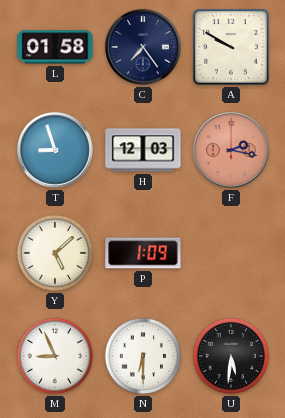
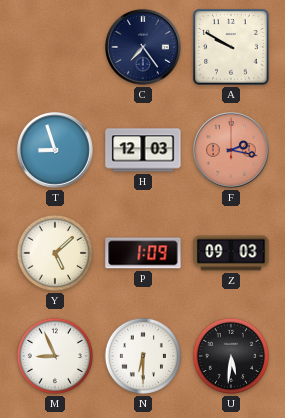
L: 01:58 -> none
Z: none -> 09:03
